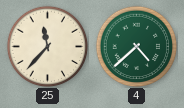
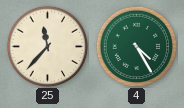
4: 4:38 -> 4:25
